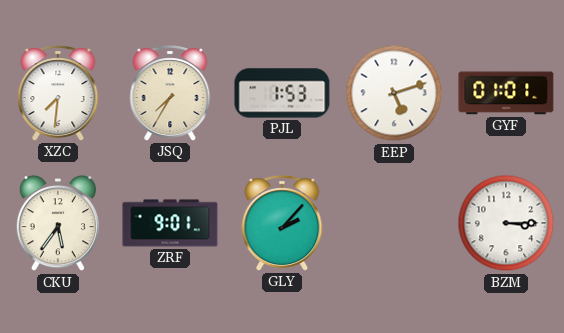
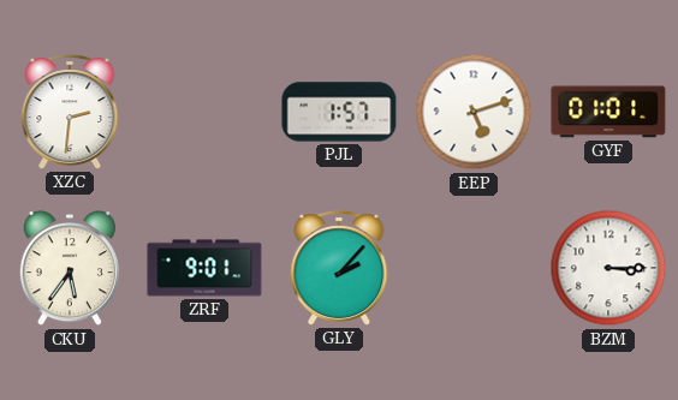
XZC: 7:31 -> 2:31
JSQ: 7:35 -> none
PJL: 1:53 -> 1:57
